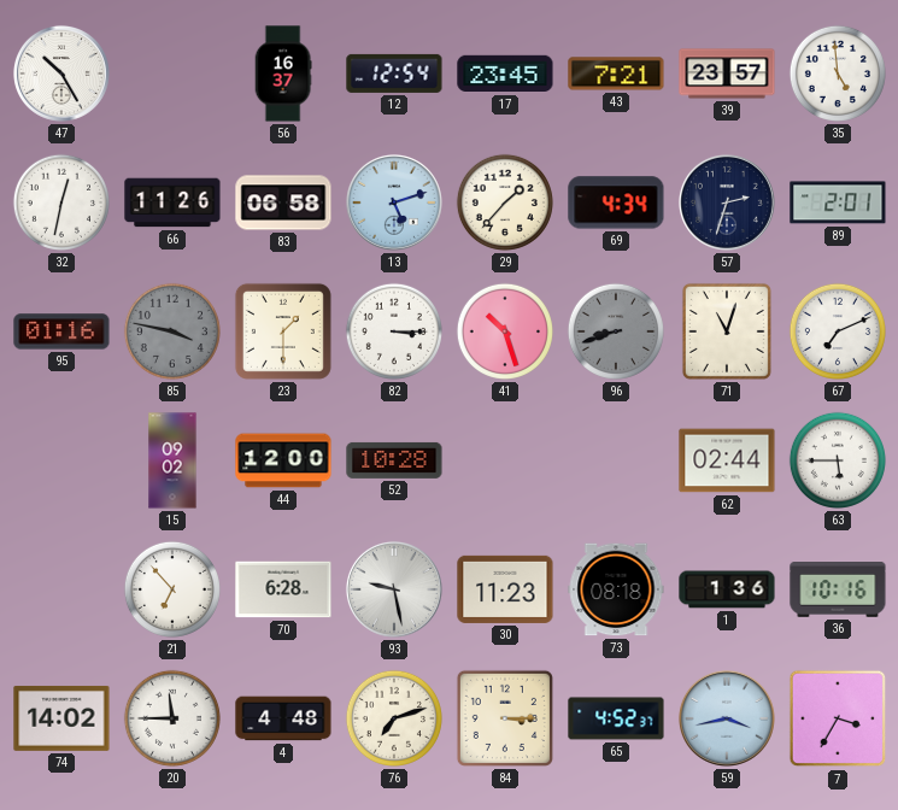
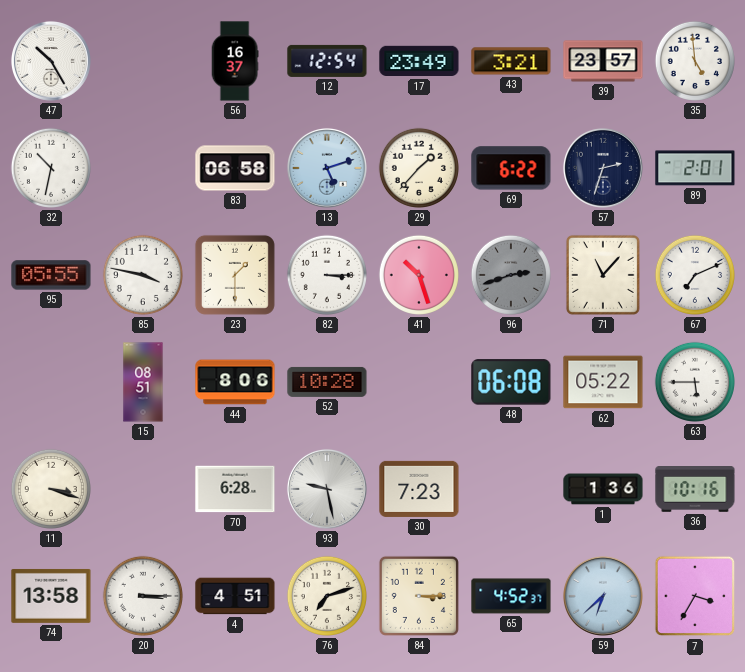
17: 23:45 -> 23:49
43: 7:21 -> 3:21
32: 12:32 -> 10:32
66: 11:26 -> none
69: 4:34 -> 6:22
95: 01:16 -> 05:55
85 dial: grey -> white
96: 8:42 -> 2:42
71: 11:03 -> 11:07
15: 09:02 -> 08:51
44: 12:00 -> 8:06
48: none -> 06:08
62: 02:44 -> 05:22
11: none -> 3:18
21: 6:53 -> none
30: 11:23 -> 7:23
73: 08:18 -> none
74: 14:02 -> 13:58
20: 11:45 -> 3:15
4: 4:48 -> 4:51
59: 3:43 -> 6:38
